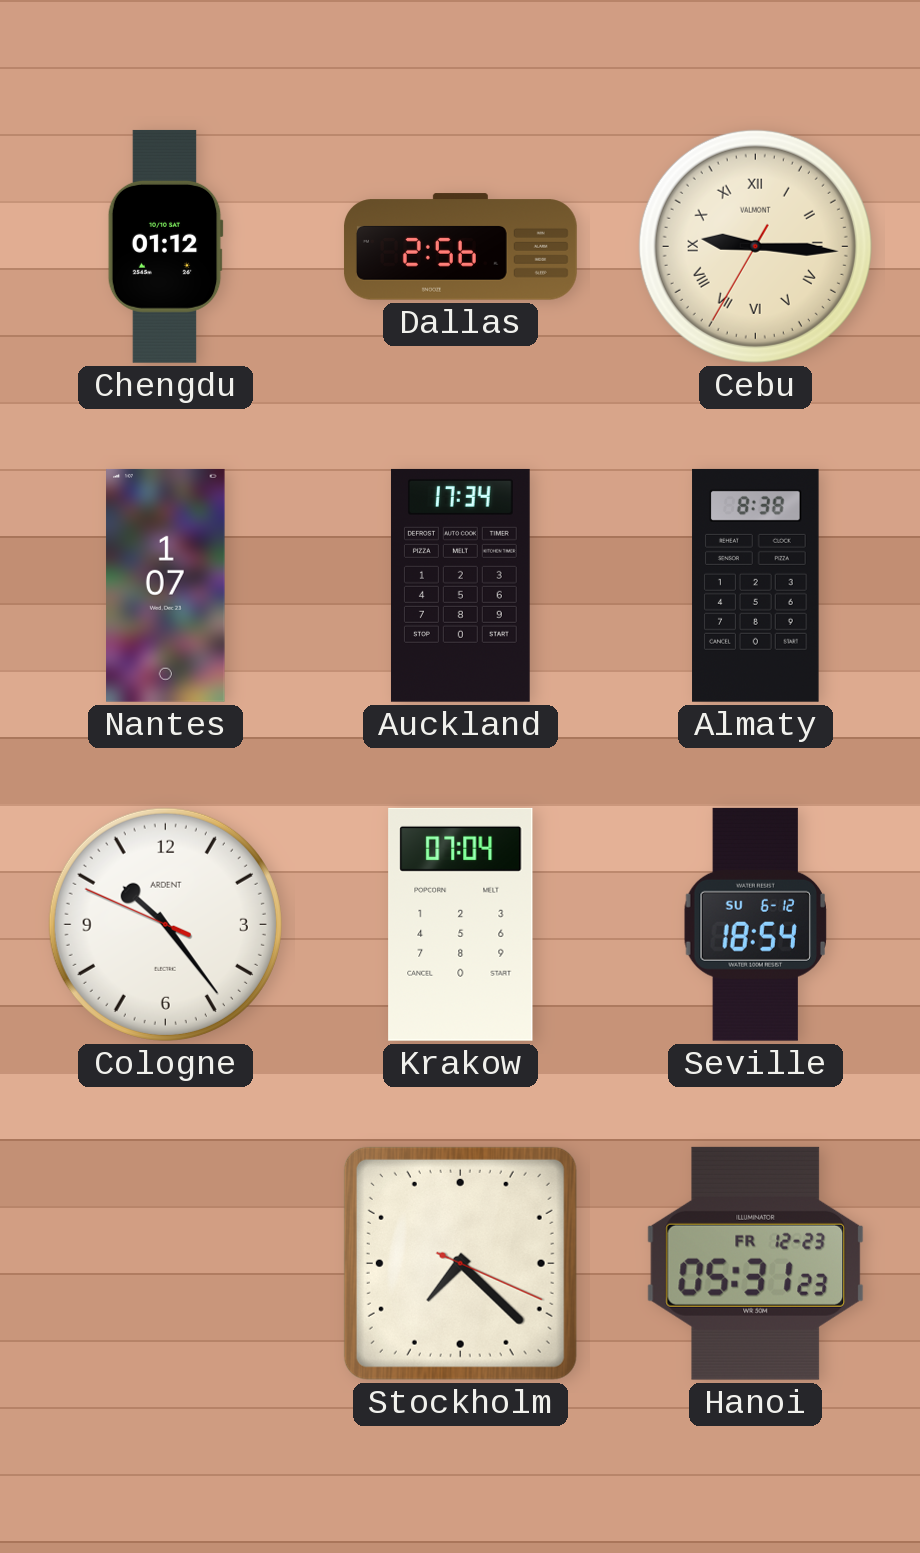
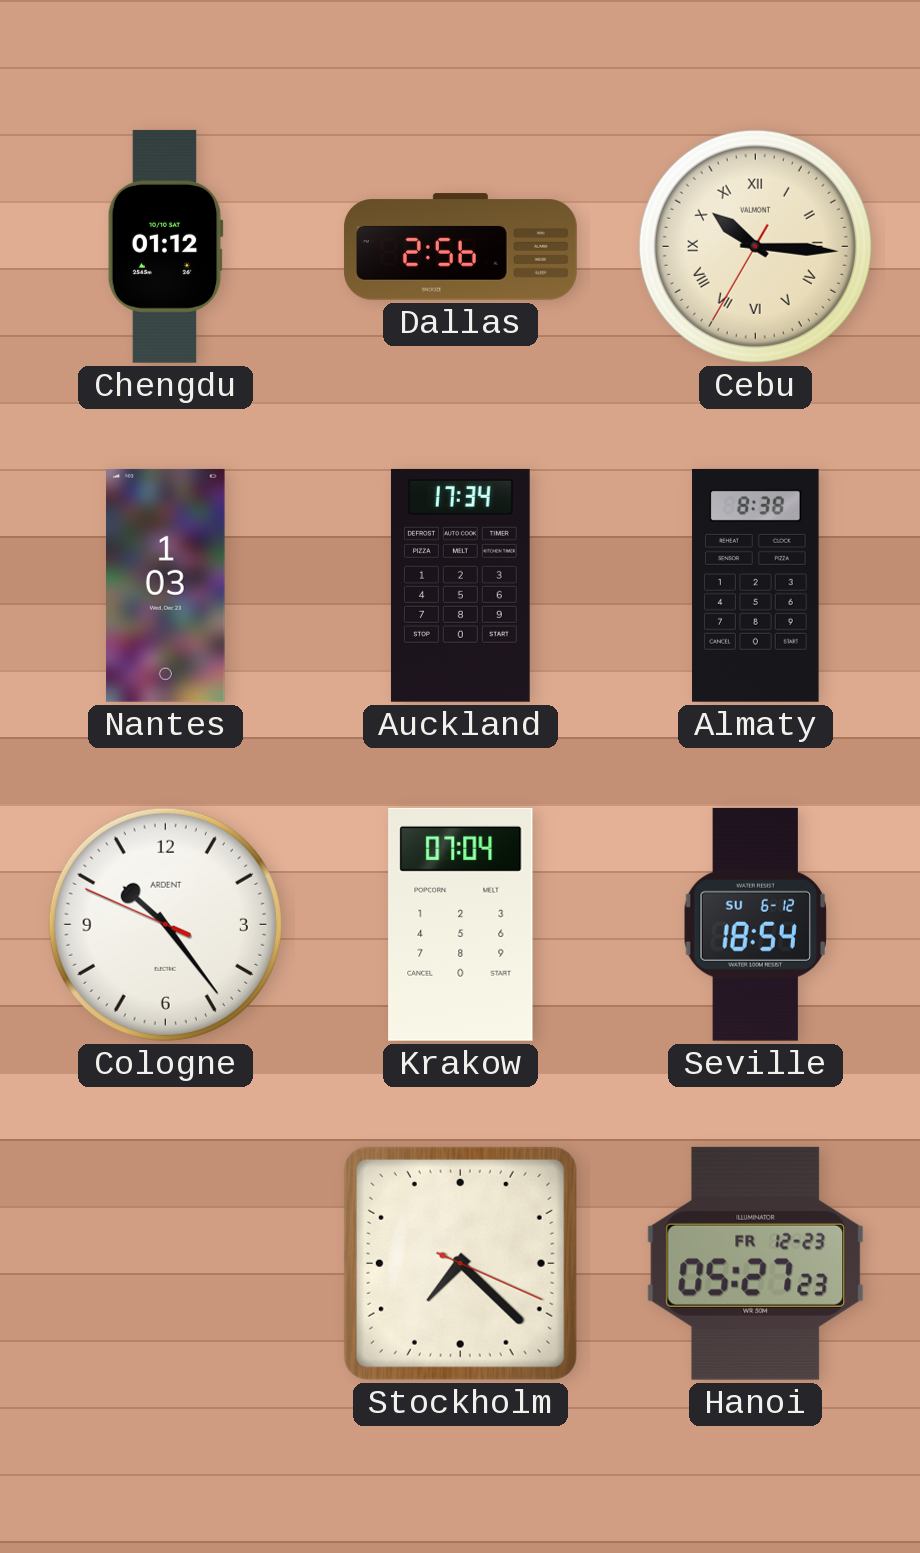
Cebu: 9:15 -> 10:15
Nantes: 1:07 -> 1:03
Hanoi: 05:31 -> 05:27
